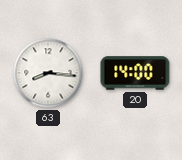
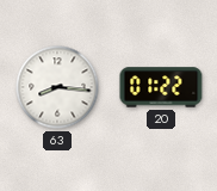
20: 14:00 -> 01:22
